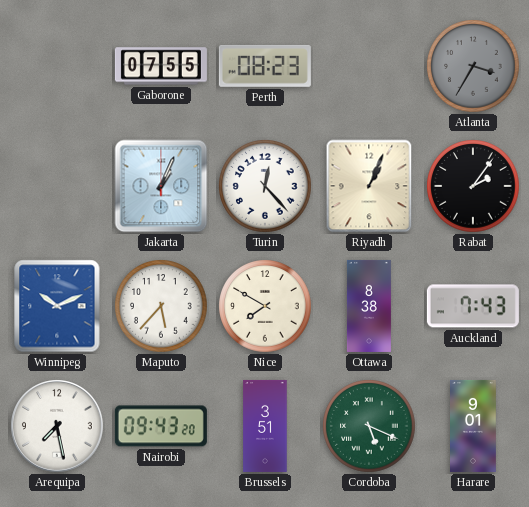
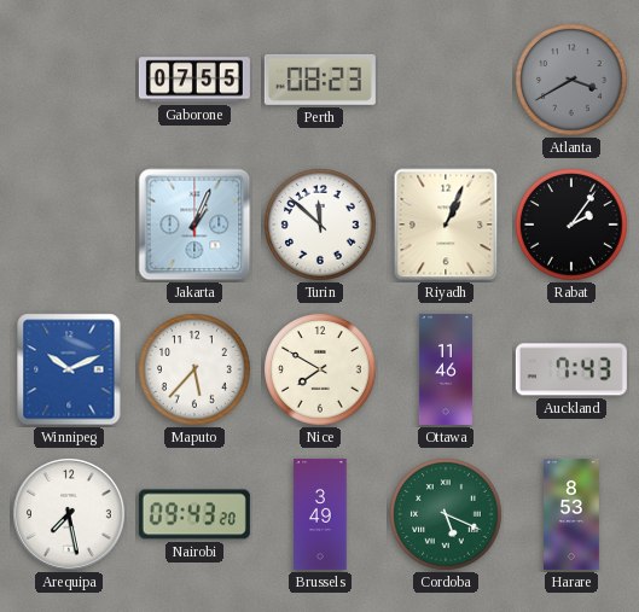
Atlanta: 3:35 -> 3:40
Turin: 12:23 -> 11:52
Ottawa: 8:38 -> 11:46
Brussels: 3:51 -> 3:49
Harare: 9:01 -> 8:53
